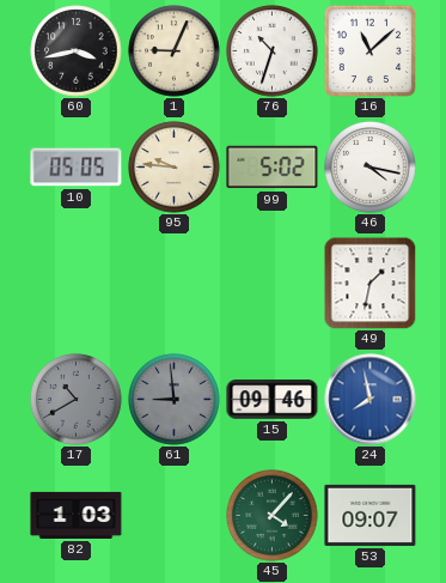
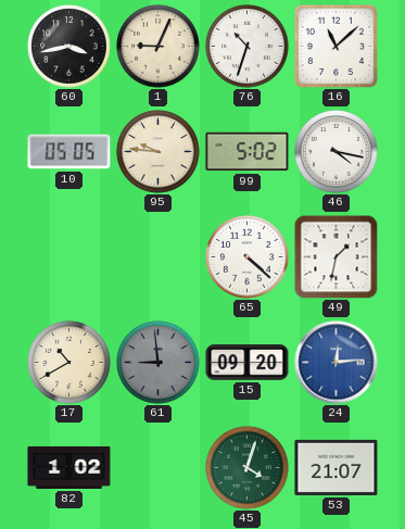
65: none -> 4:22
17 dial: grey -> cream
15: 09:46 -> 09:20
24: 7:58 -> 12:14
82: 1:03 -> 1:02
45: 4:07 -> 4:03
53: 09:07 -> 21:07
